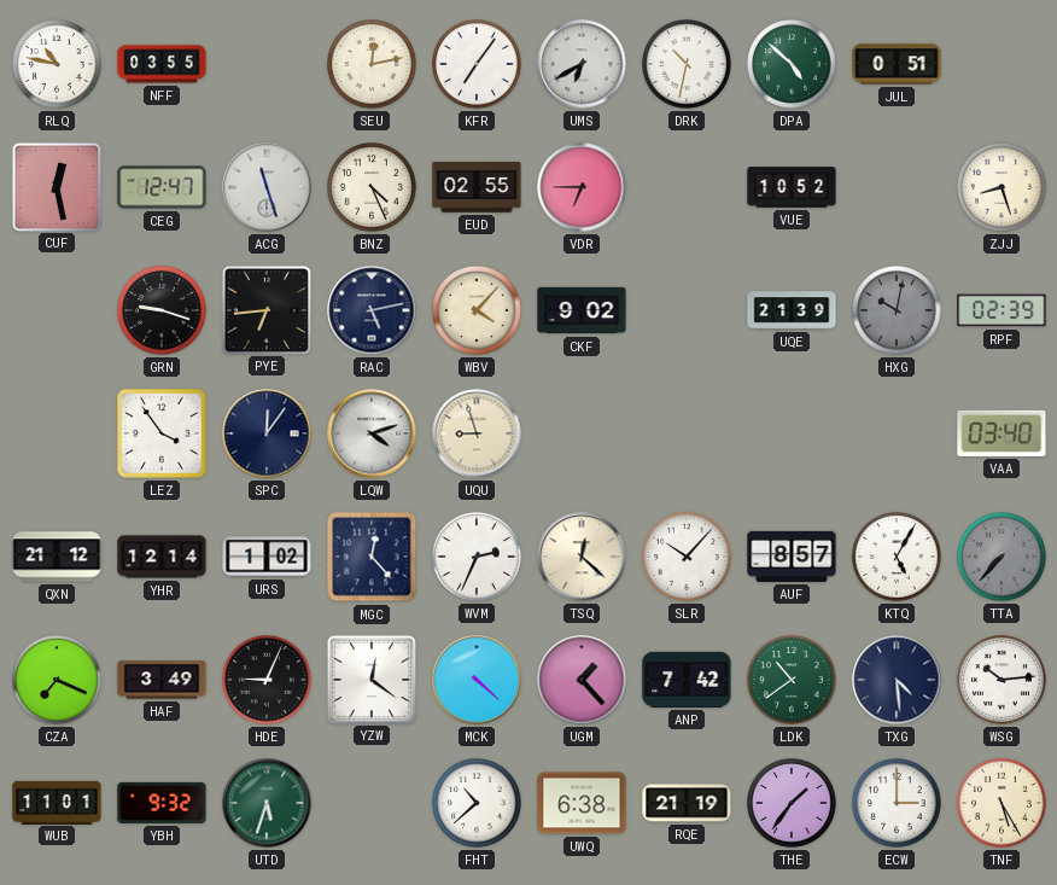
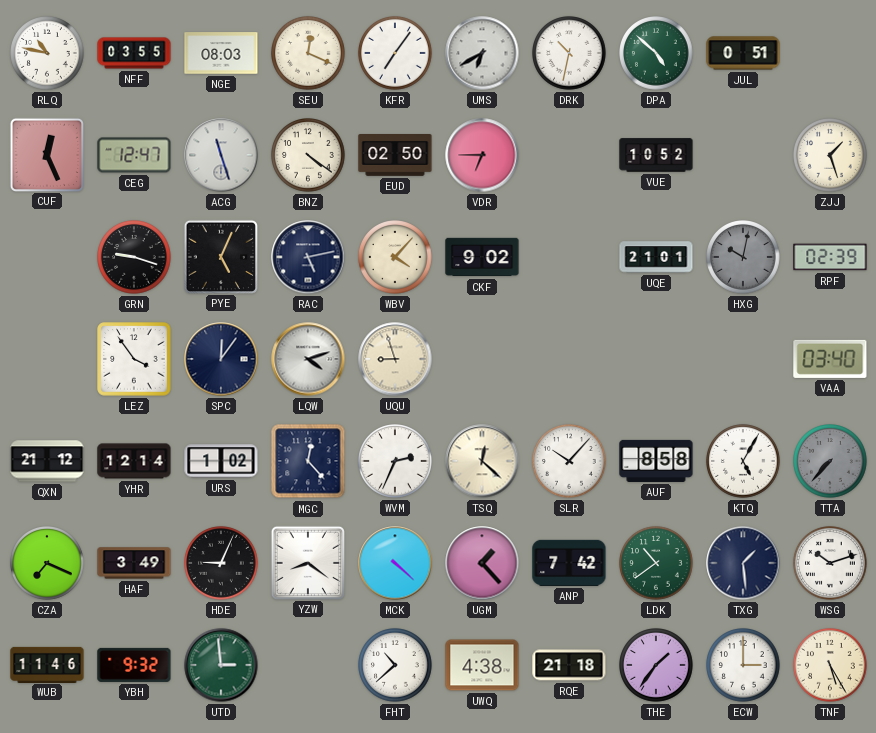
NGE: none -> 08:03
SEU: 12:13 -> 12:19
CUF: 12:28 -> 12:26
BNZ: 4:26 -> 4:21
EUD: 02:55 -> 02:50
ZJJ: 8:27 -> 1:27
PYE: 6:44 -> 5:04
UQE: 21:39 -> 21:01
AUF: 8:57 -> 8:58
YZW: 12:21 -> 8:21
TXG: 4:29 -> 1:29
WSG: 10:14 -> 10:12
WUB: 11:01 -> 11:46
UTD: 5:33 -> 2:59
UWQ: 6:38 -> 4:38
RQE: 21:19 -> 21:18
